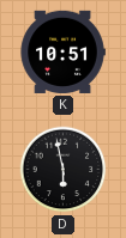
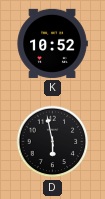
K: 10:51 -> 10:52
